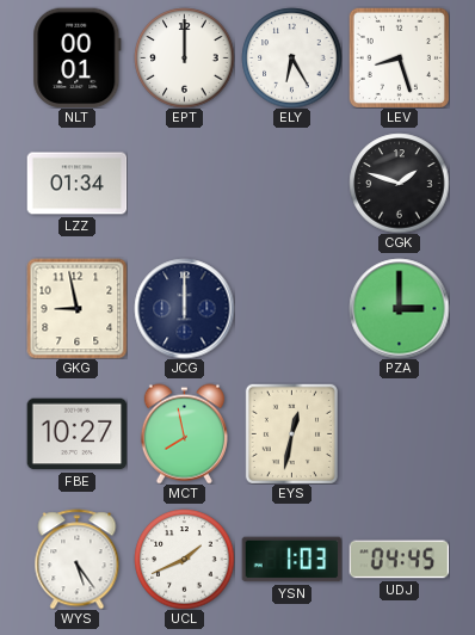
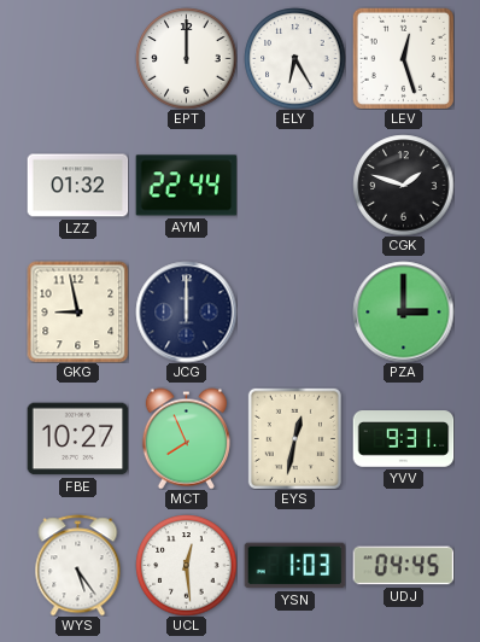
NLT: 00:01 -> none
LEV: 8:27 -> 12:27
LZZ: 01:34 -> 01:32
AYM: none -> 22:44
MCT: 7:58 -> 7:56
YVV: none -> 9:31
UCL: 1:41 -> 12:29
